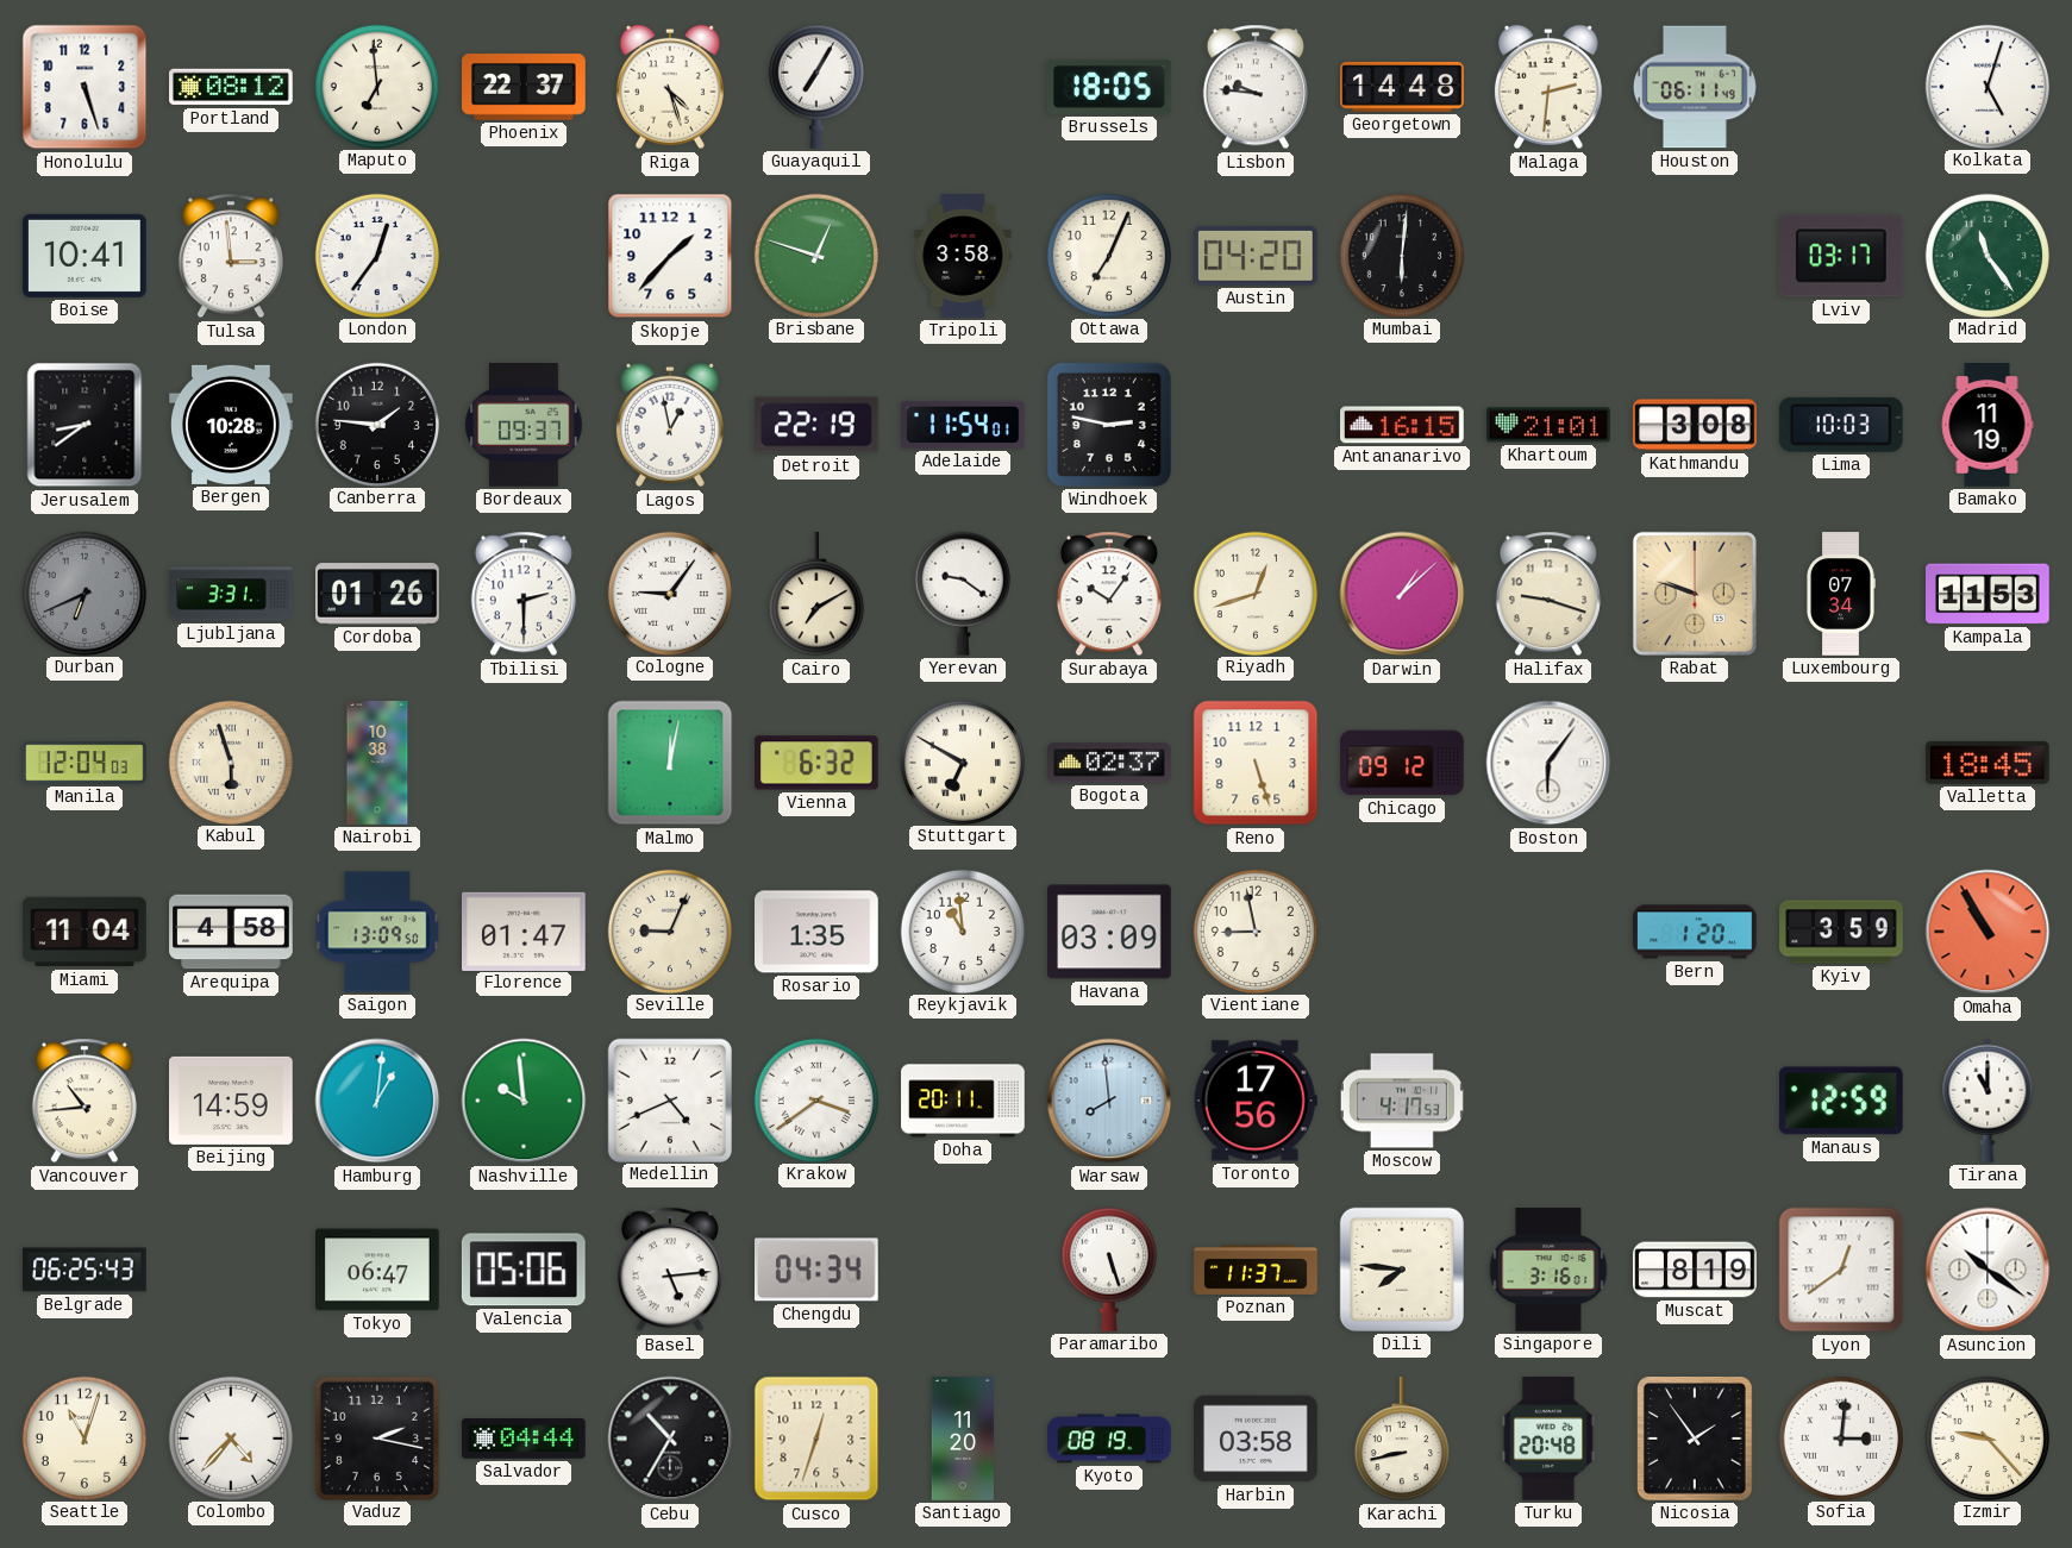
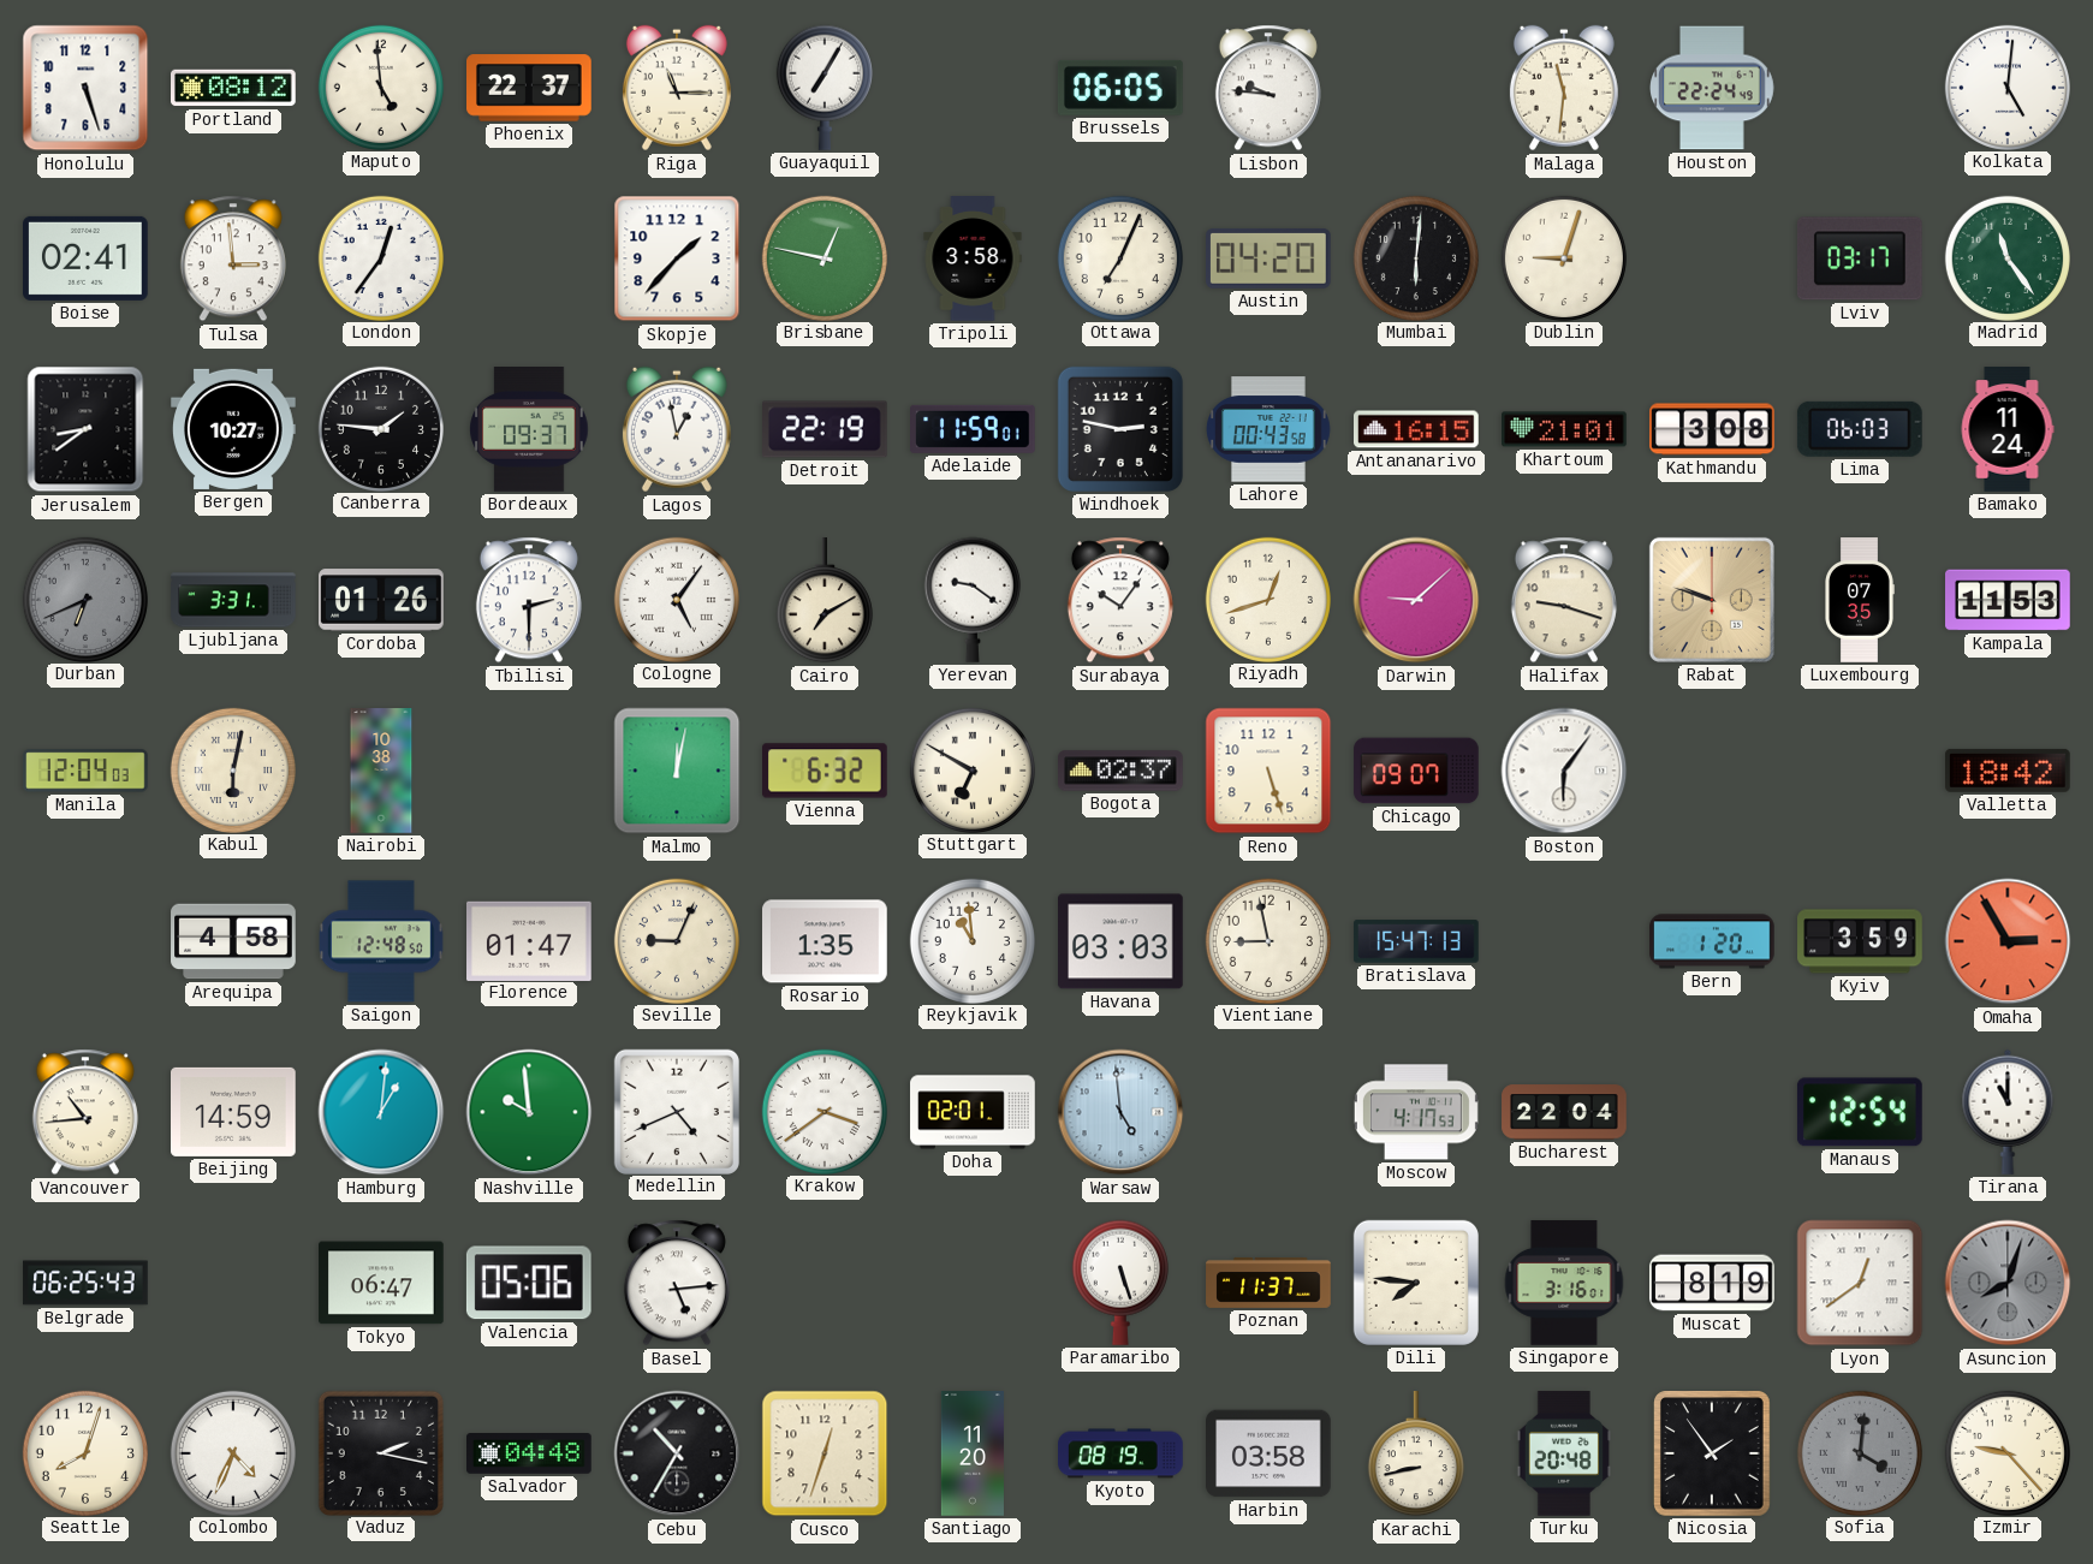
Maputo: 6:59 -> 4:59
Riga: 4:27 -> 11:15
Brussels: 18:05 -> 06:05
Georgetown: 14:48 -> none
Malaga: 2:31 -> 11:31
Houston: 06:11 -> 22:24
Kolkata: 5:03 -> 5:01
Boise: 10:41 -> 02:41
Brisbane: 12:48 -> 12:47
Dublin: none -> 9:03
Bergen: 10:28 -> 10:27
Adelaide: 11:54 -> 11:59
Lahore: none -> 00:43
Lima: 10:03 -> 06:03
Bamako: 11:19 -> 11:24
Cologne: 9:06 -> 5:06
Darwin: 1:08 -> 9:08
Luxembourg: 07:34 -> 07:35
Kabul: 5:57 -> 6:02
Chicago: 09:12 -> 09:07
Valletta: 18:45 -> 18:42
Miami: 11:04 -> none
Saigon: 13:09 -> 12:48
Havana: 03:09 -> 03:03
Bratislava: none -> 15:47
Omaha: 10:55 -> 2:55
Doha: 20:11 -> 02:01
Warsaw: 7:59 -> 4:59
Toronto: 17:56 -> none
Bucharest: none -> 22:04
Manaus: 12:59 -> 12:54
Chengdu: 04:34 -> none
Asuncion: 10:21 -> 8:03
Asuncion dial: white -> grey
Seattle: 11:03 -> 8:03
Colombo: 4:37 -> 4:34
Salvador: 04:44 -> 04:48
Sofia: 3:01 -> 4:01
Sofia dial: white -> grey
